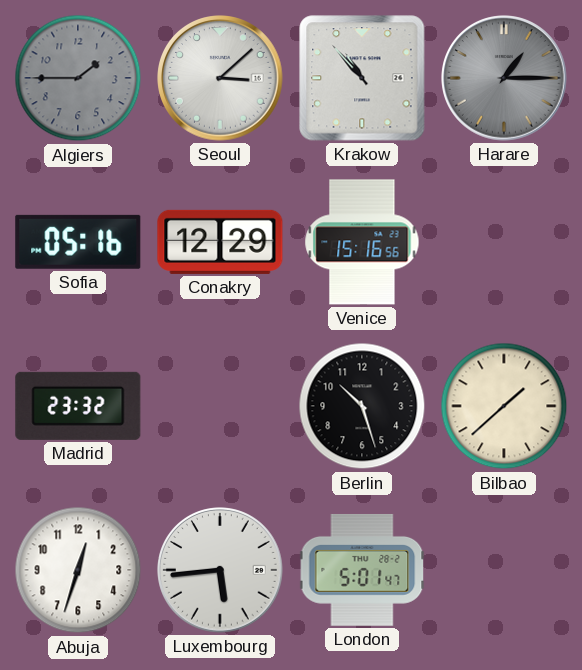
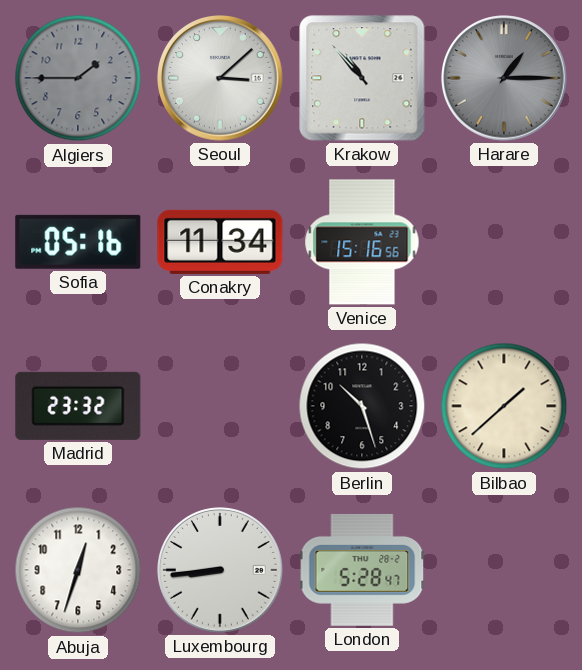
Conakry: 12:29 -> 11:34
Luxembourg: 5:44 -> 8:44
London: 5:01 -> 5:28
